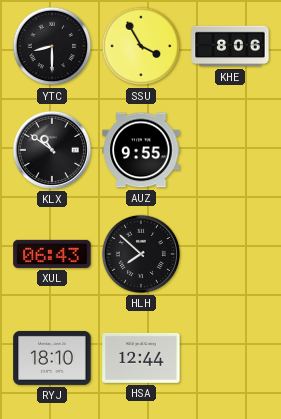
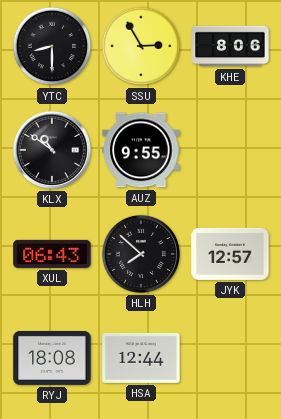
SSU: 3:55 -> 2:55
JYK: none -> 12:57
RYJ: 18:10 -> 18:08
